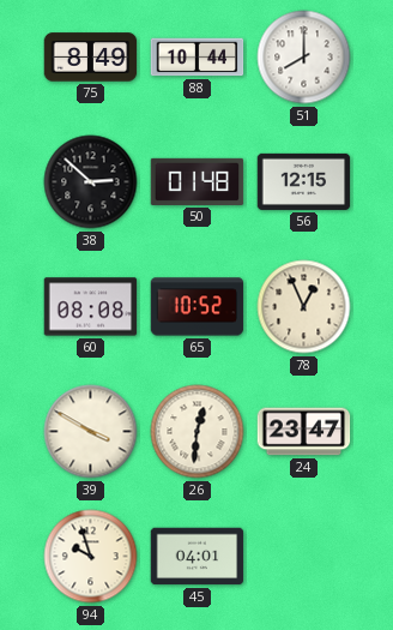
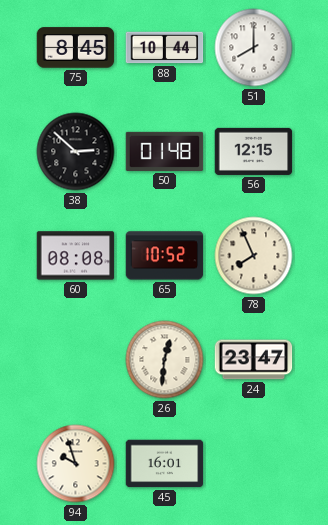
75: 8:49 -> 8:45
78: 12:56 -> 7:56
39: 3:50 -> none
45: 04:01 -> 16:01
